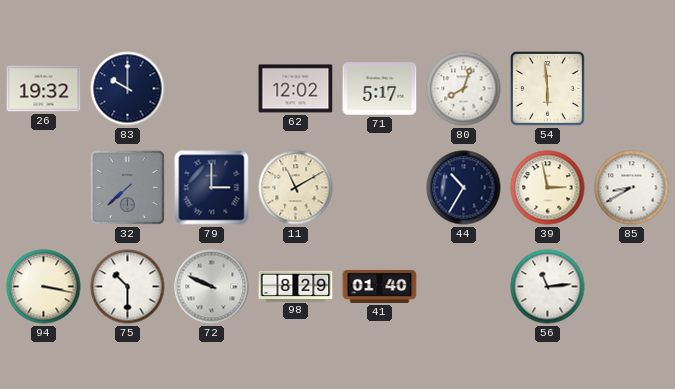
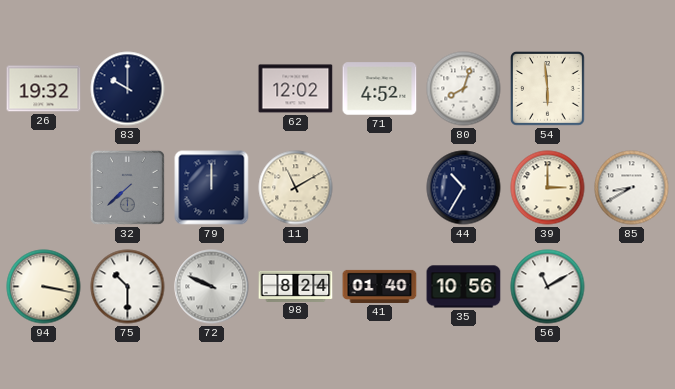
71: 5:17 -> 4:52
79: 3:00 -> 12:00
39: 2:58 -> 3:00
98: 8:29 -> 8:24
35: none -> 10:56
56: 11:14 -> 11:10
